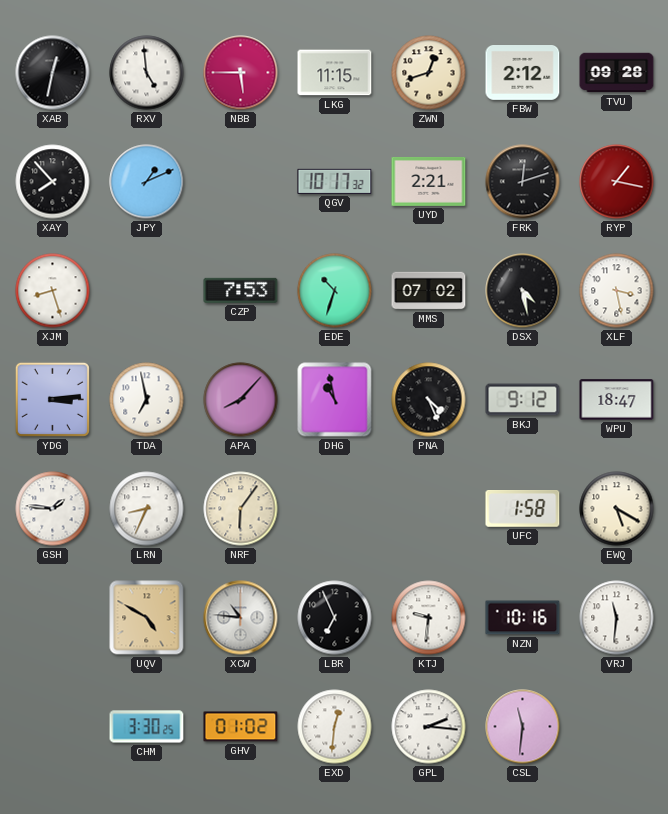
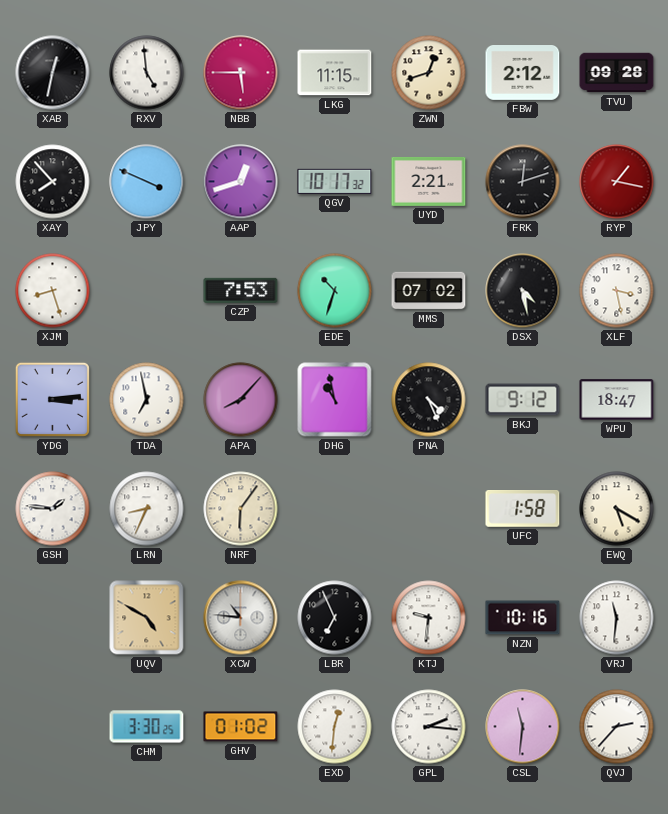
JPY: 1:11 -> 3:49
AAP: none -> 12:42
QVJ: none -> 2:37
